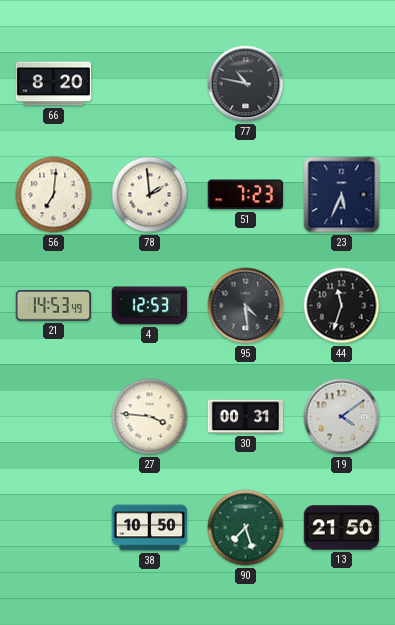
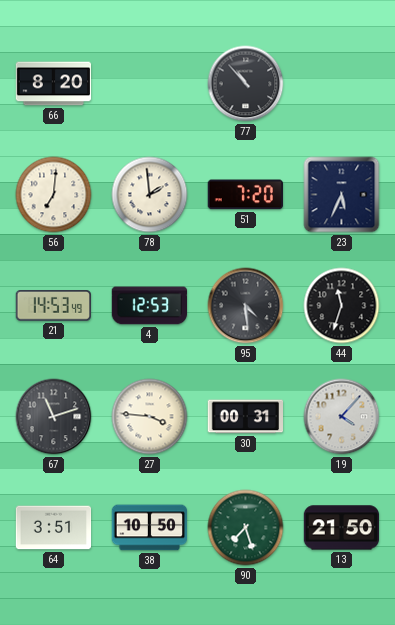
77: 10:47 -> 10:53
51: 7:23 -> 7:20
67: none -> 11:12
19: 4:09 -> 4:07
64: none -> 3:51
